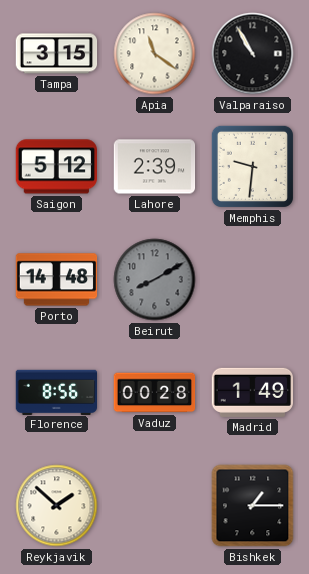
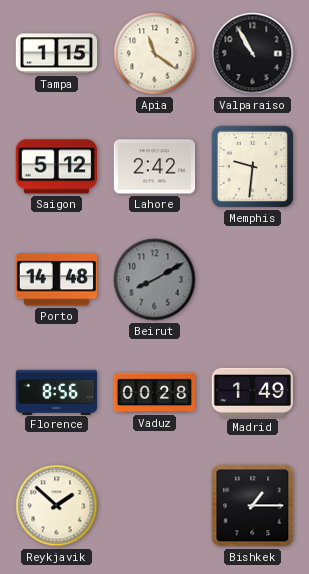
Tampa: 3:15 -> 1:15
Lahore: 2:39 -> 2:42
